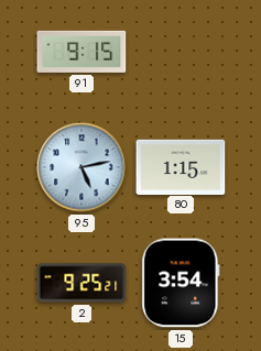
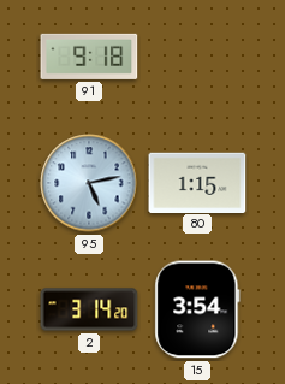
91: 9:15 -> 9:18
2: 9:25 -> 3:14
